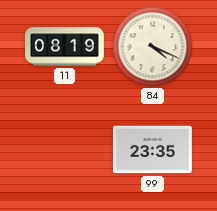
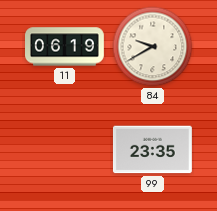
11: 08:19 -> 06:19
84: 4:19 -> 9:40
